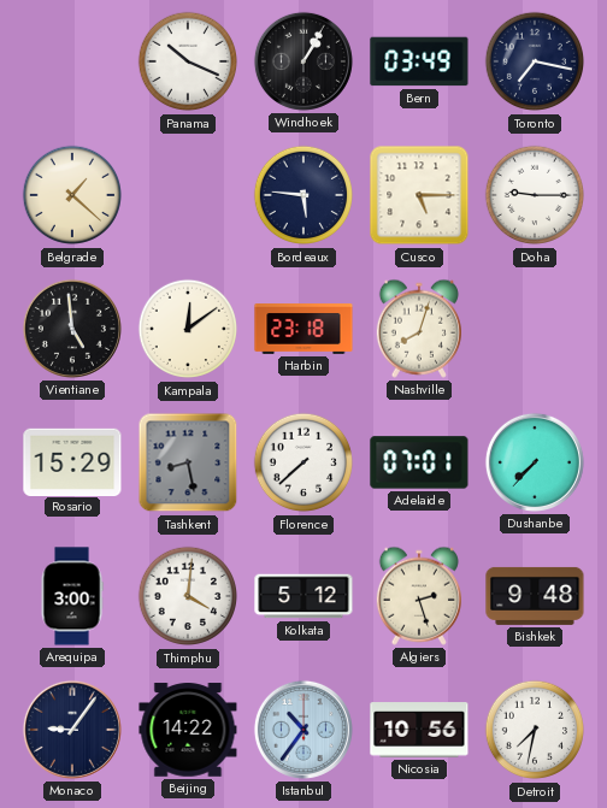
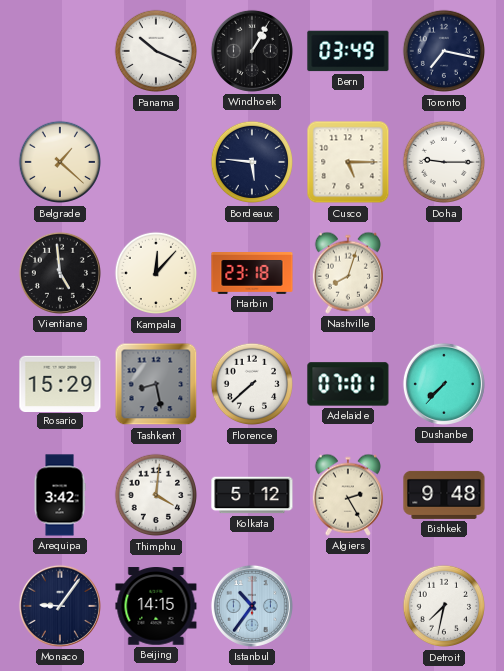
Kampala: 12:09 -> 12:07
Arequipa: 3:00 -> 3:42
Algiers: 2:27 -> 2:25
Beijing: 14:22 -> 14:15
Nicosia: 10:56 -> none
